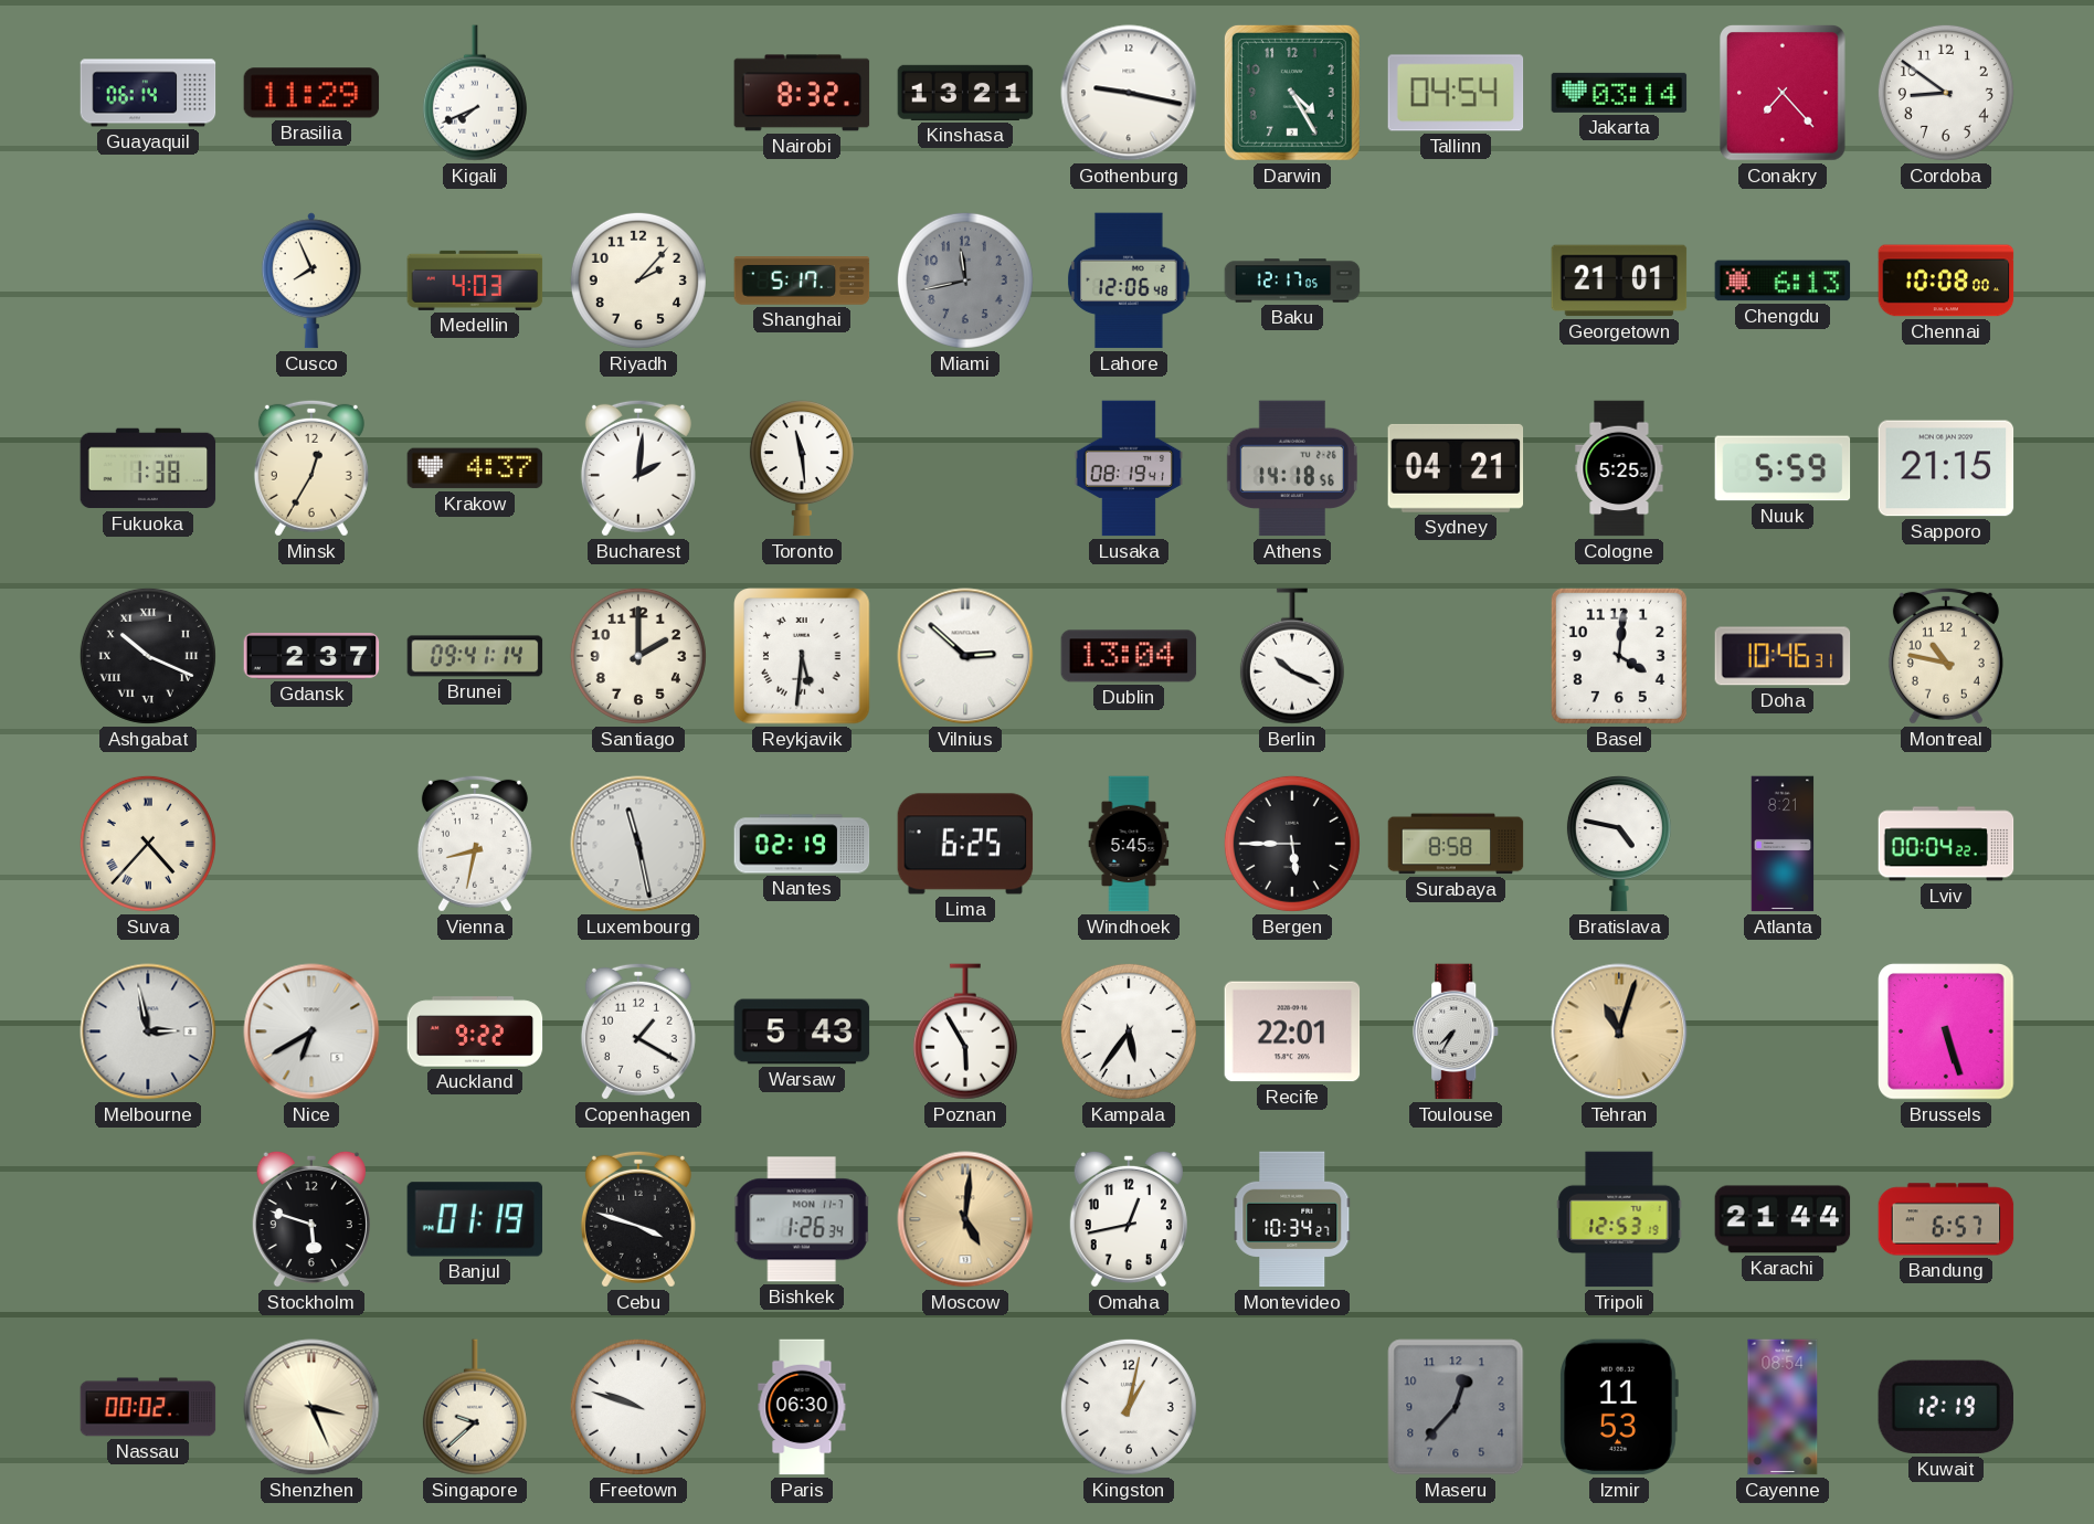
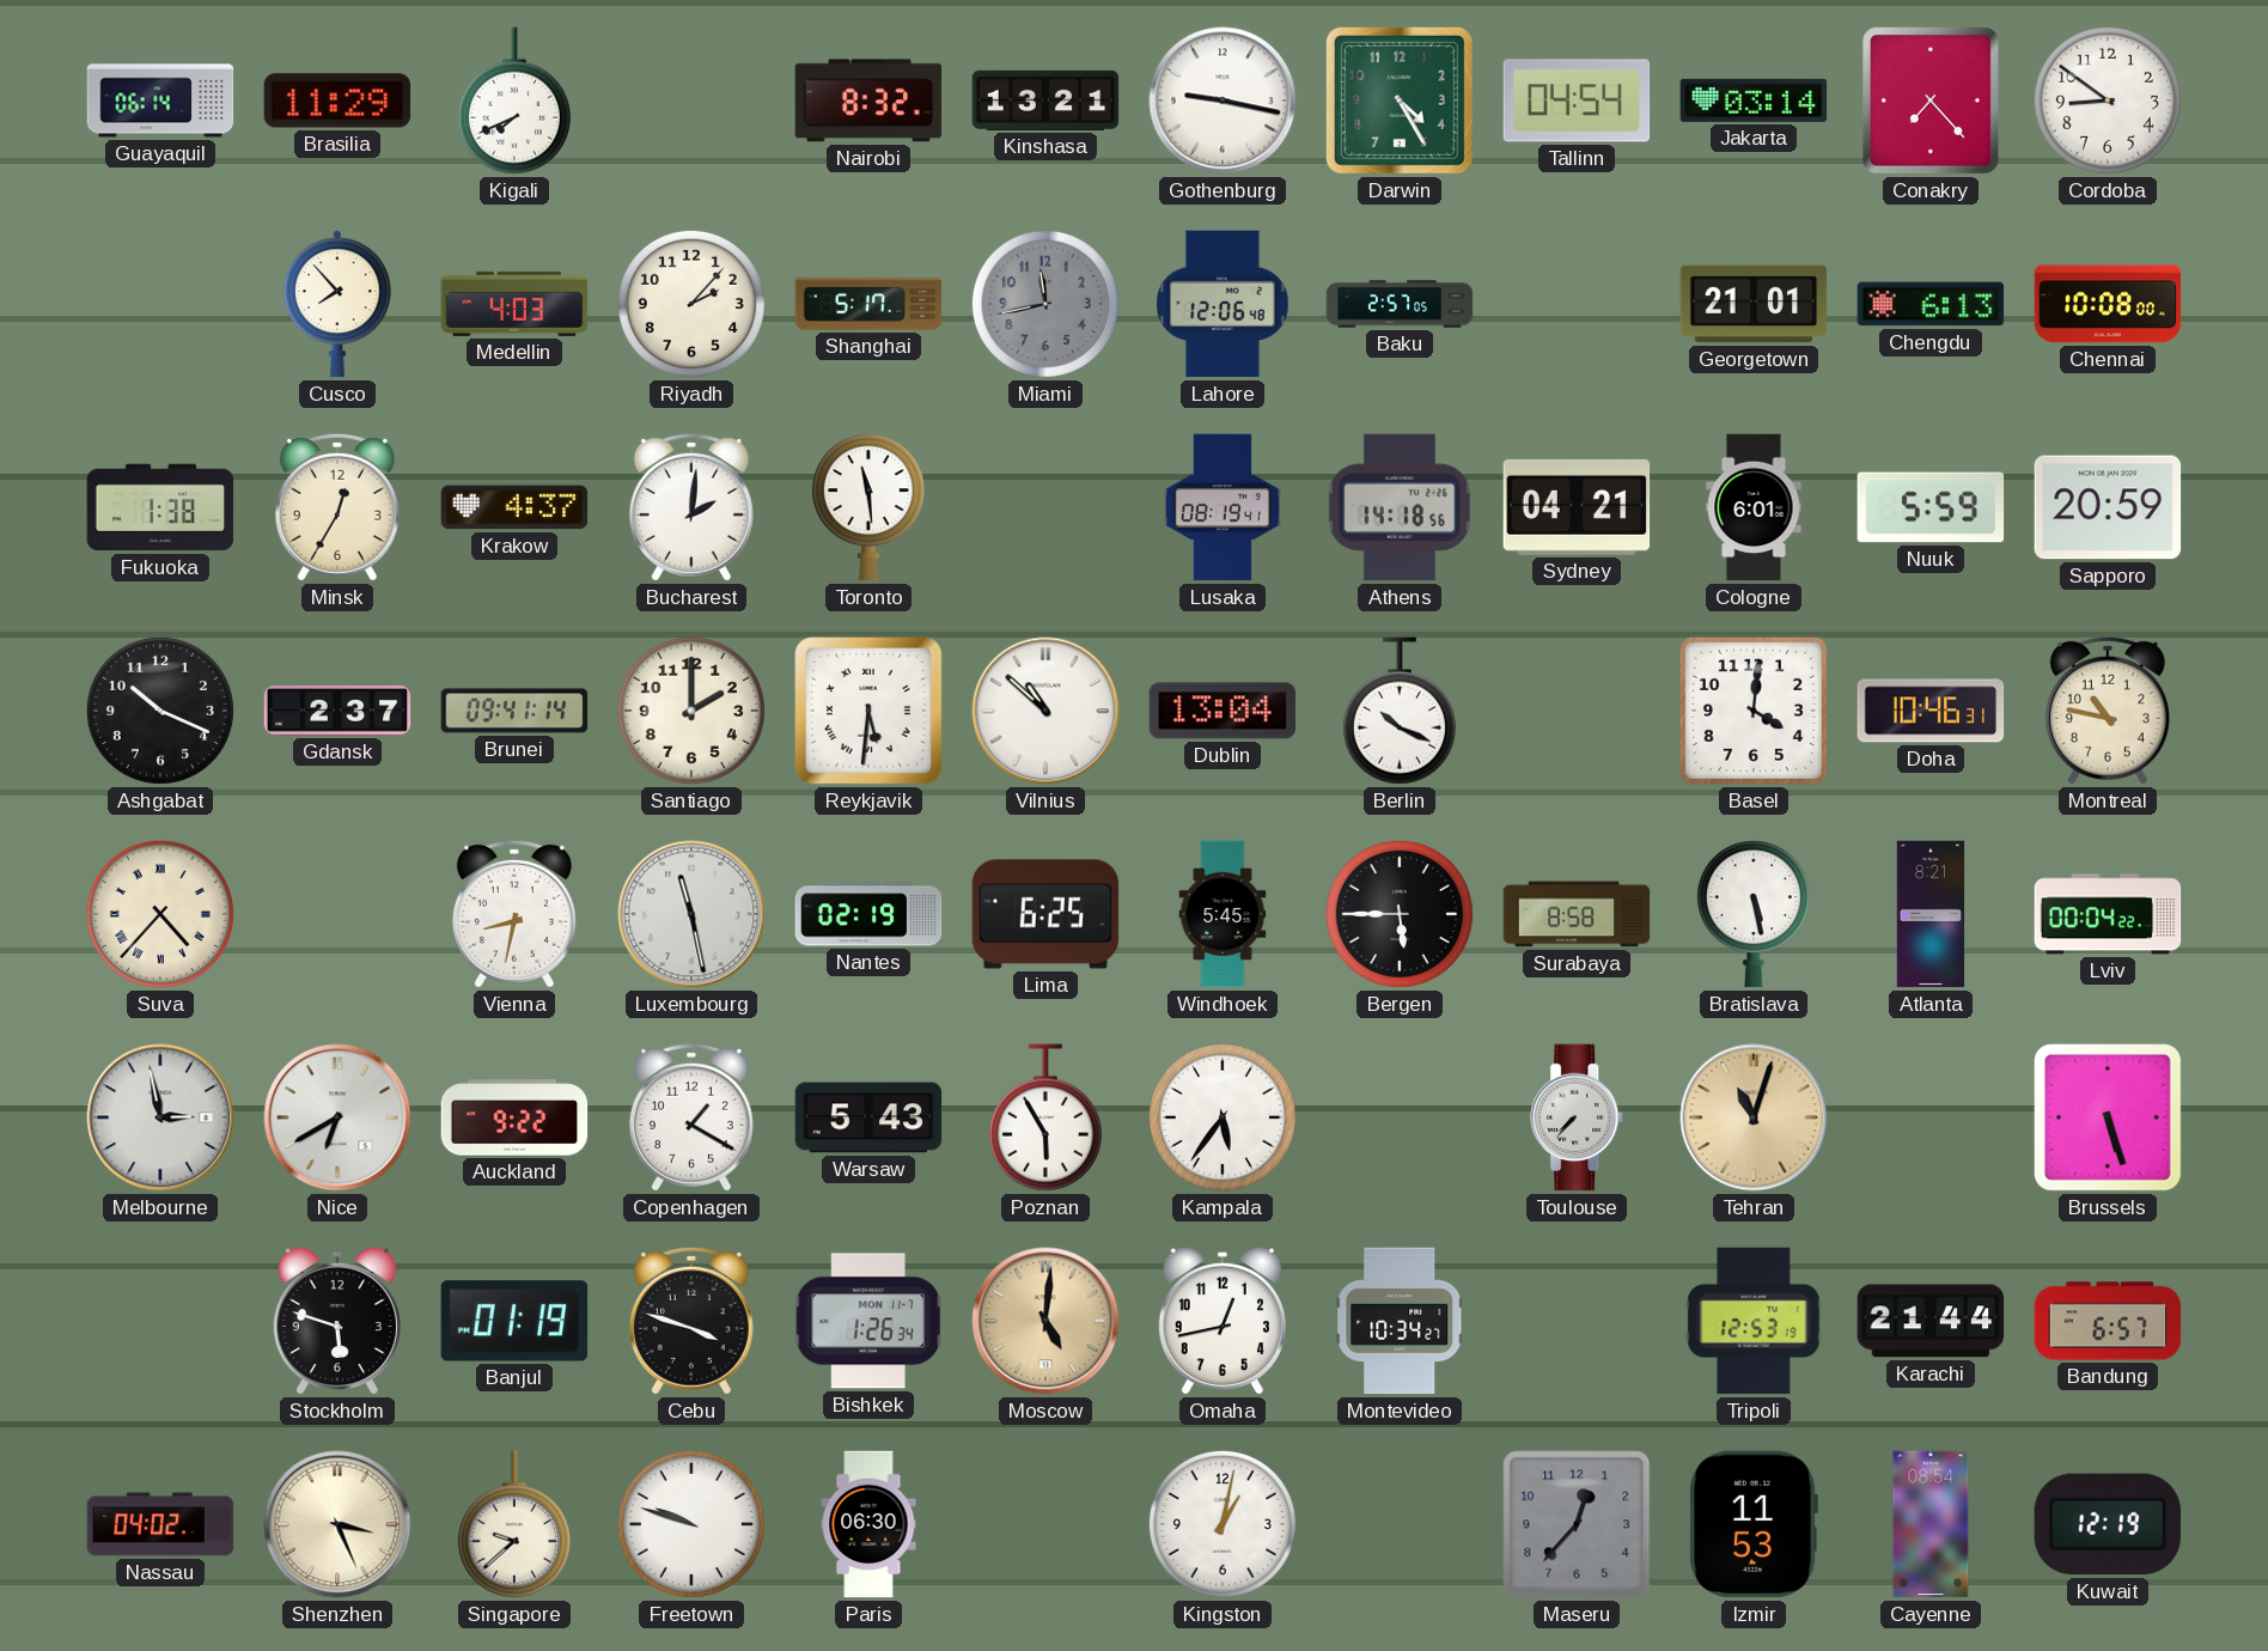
Cusco: 7:56 -> 7:53
Baku: 12:17 -> 2:57
Cologne: 5:25 -> 6:01
Sapporo: 21:15 -> 20:59
Ashgabat numerals: Roman -> Arabic
Vilnius: 2:52 -> 10:52
Bratislava: 4:47 -> 5:28
Recife: 22:01 -> none
Toulouse: 7:35 -> 7:37
Nassau: 00:02 -> 04:02
